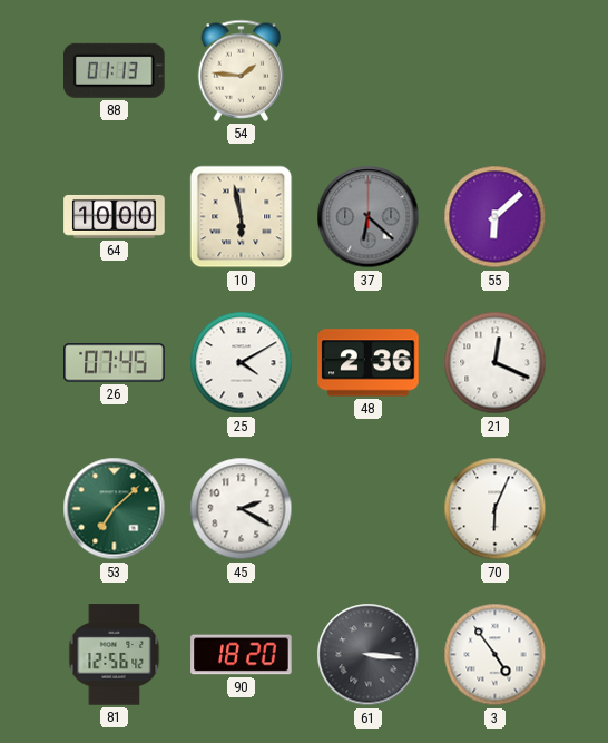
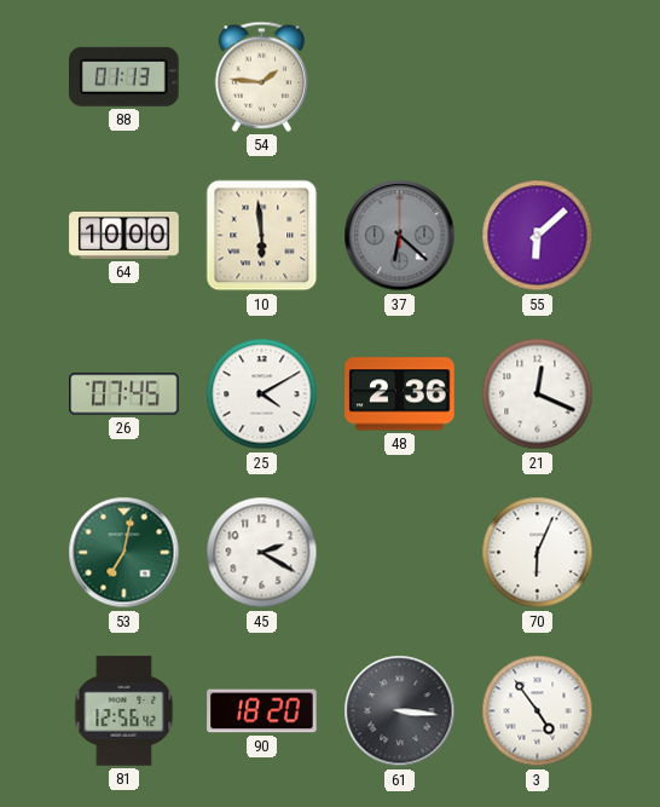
10: 5:58 -> 5:59
53: 7:08 -> 7:02
